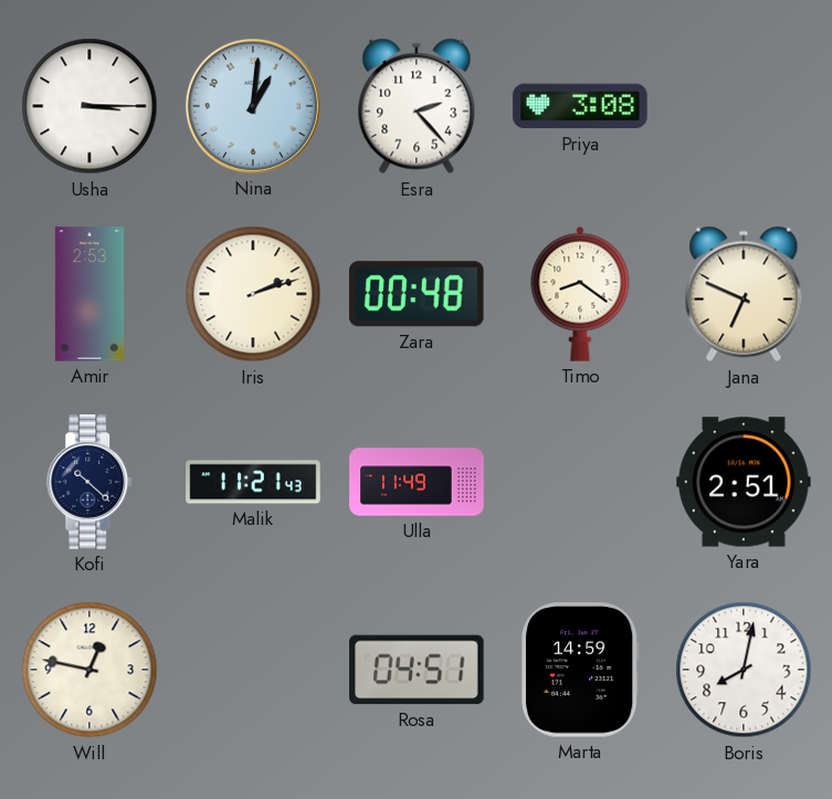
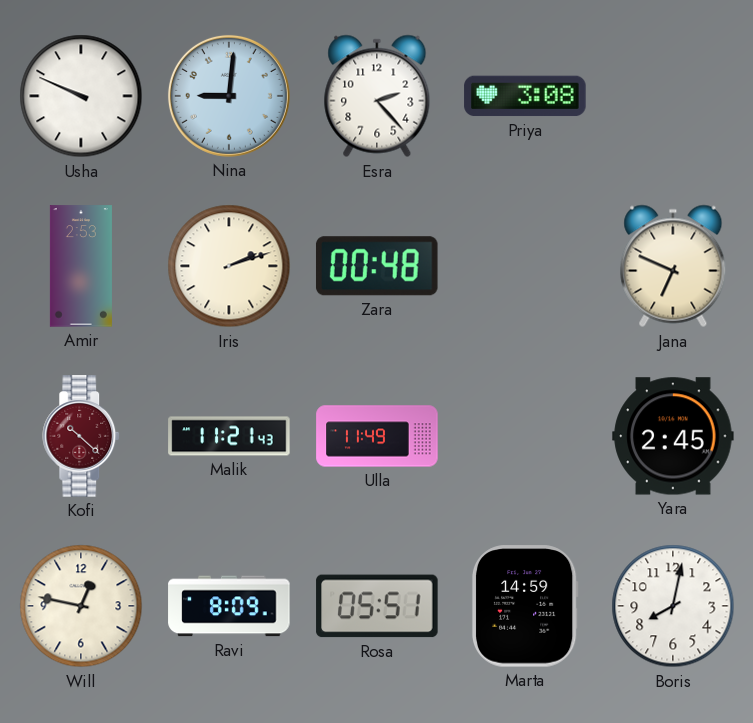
Usha: 3:15 -> 9:49
Nina: 1:01 -> 9:01
Timo: 8:21 -> none
Kofi dial: navy -> burgundy
Yara: 2:51 -> 2:45
Ravi: none -> 8:09
Rosa: 04:51 -> 05:51
